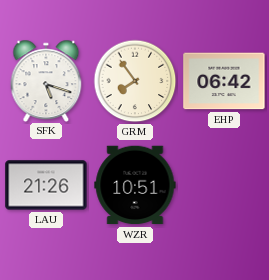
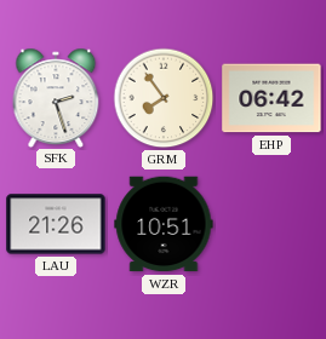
SFK: 5:18 -> 2:27
